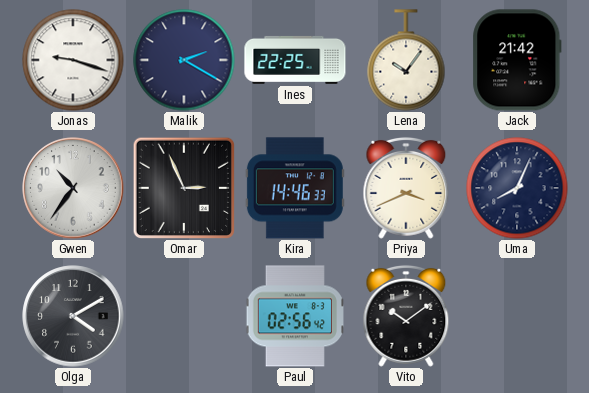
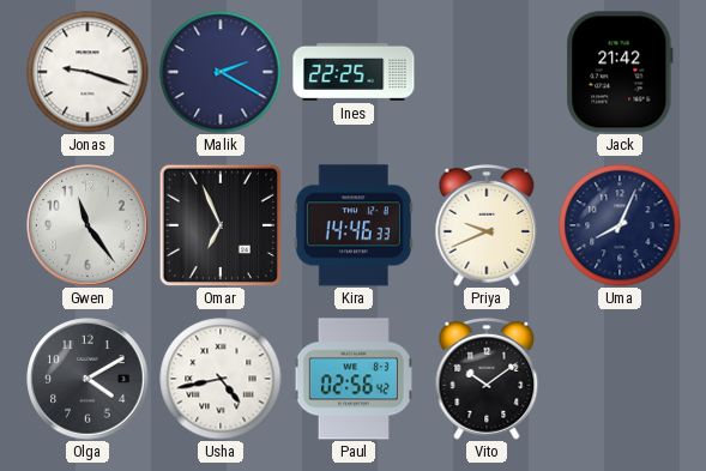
Lena: 10:06 -> none
Gwen: 10:36 -> 11:24
Omar: 2:56 -> 6:56
Priya: 3:41 -> 9:41
Usha: none -> 4:43
